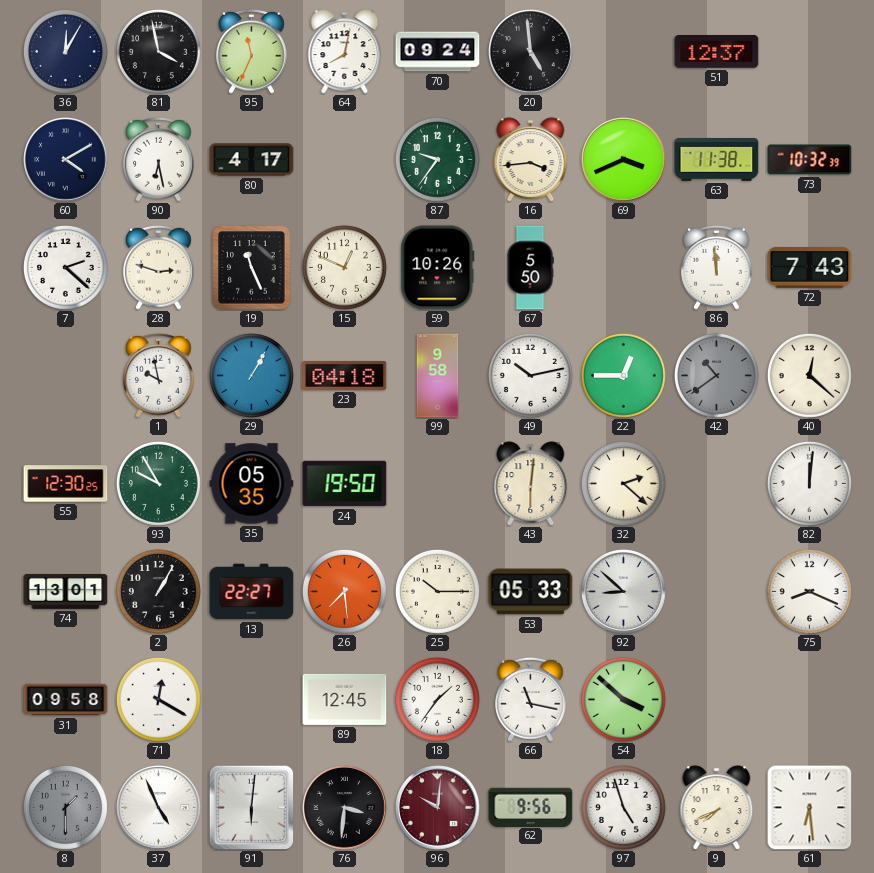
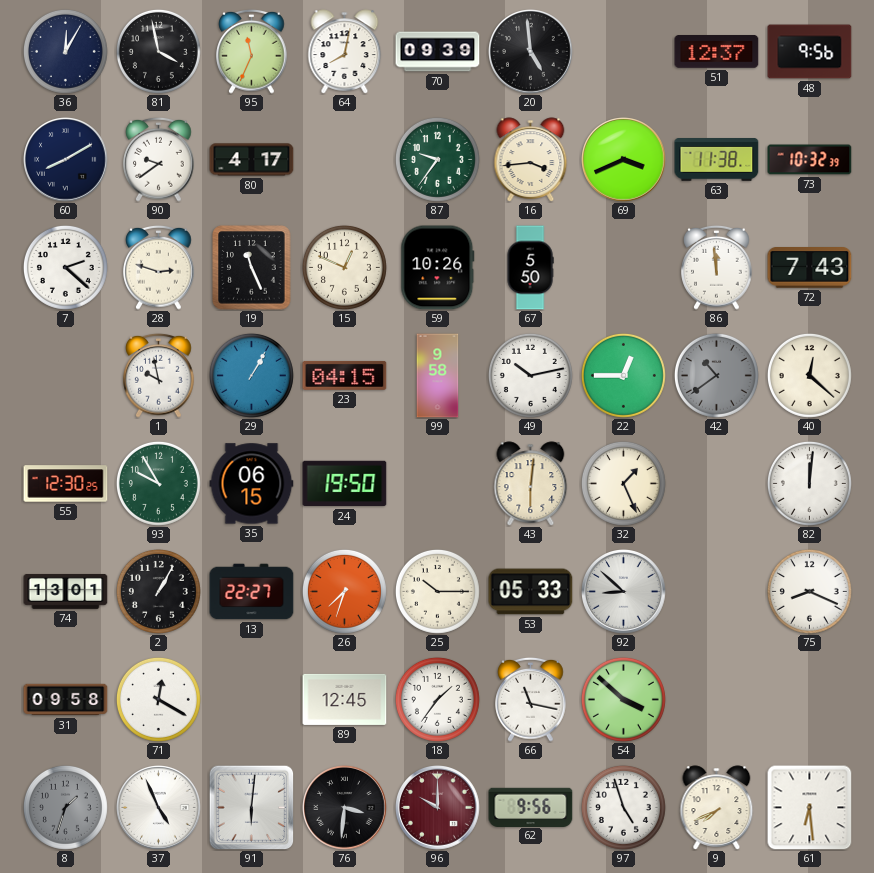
70: 09:24 -> 09:39
48: none -> 9:56
60: 4:10 -> 8:10
90: 6:28 -> 9:39
23: 04:18 -> 04:15
35: 05:35 -> 06:15
32: 2:22 -> 1:26
26: 7:29 -> 7:33
8: 1:30 -> 1:33
96: 10:01 -> 10:00
